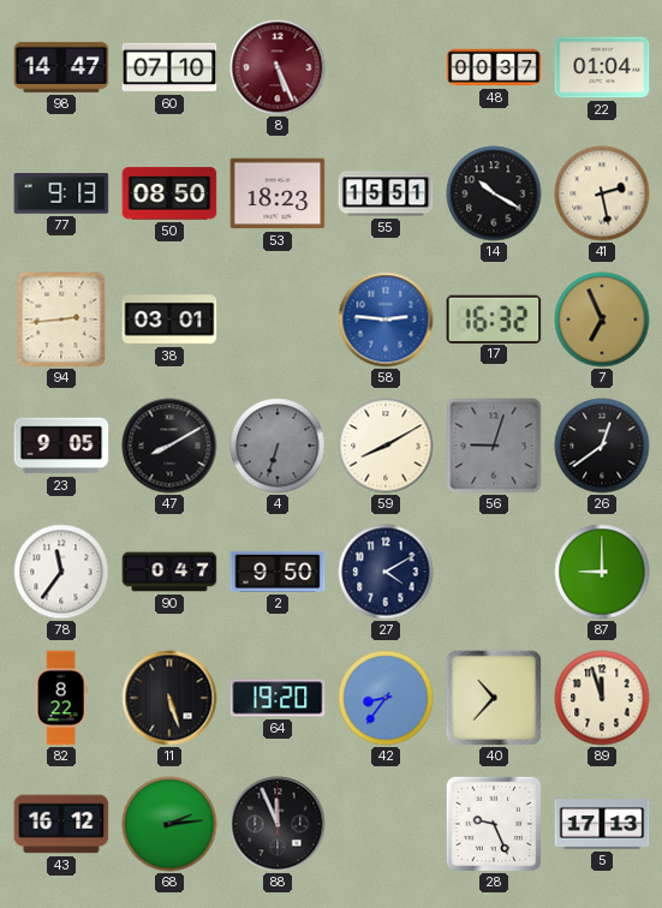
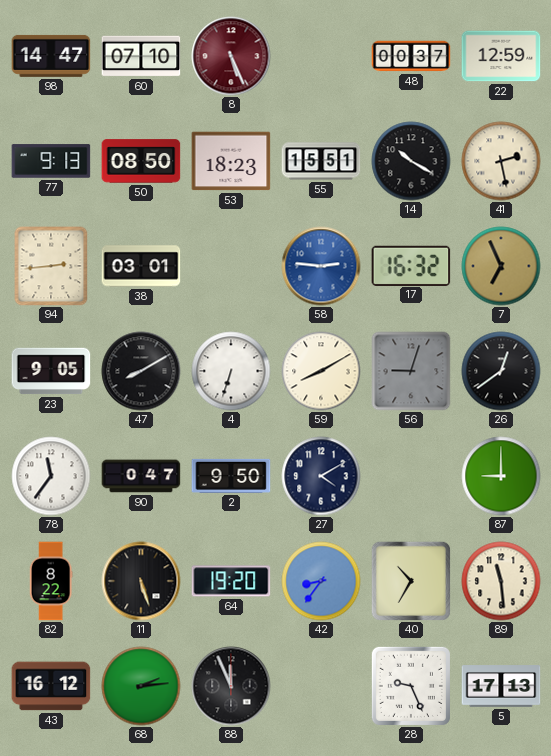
22: 01:04 -> 12:59
4 dial: grey -> white
40: 10:37 -> 10:35
89: 11:57 -> 11:29
